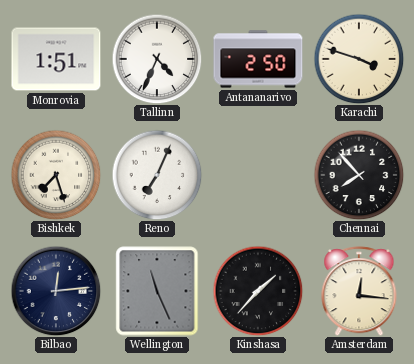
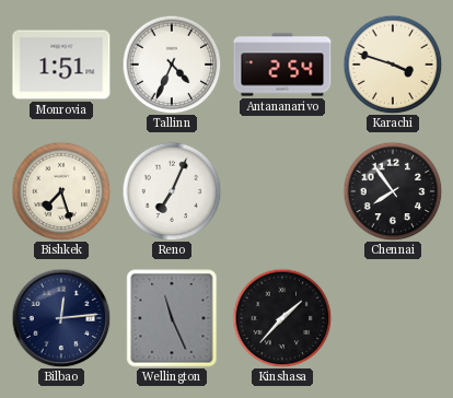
Antananarivo: 2:50 -> 2:54
Chennai: 7:53 -> 7:54
Amsterdam: 12:16 -> none
